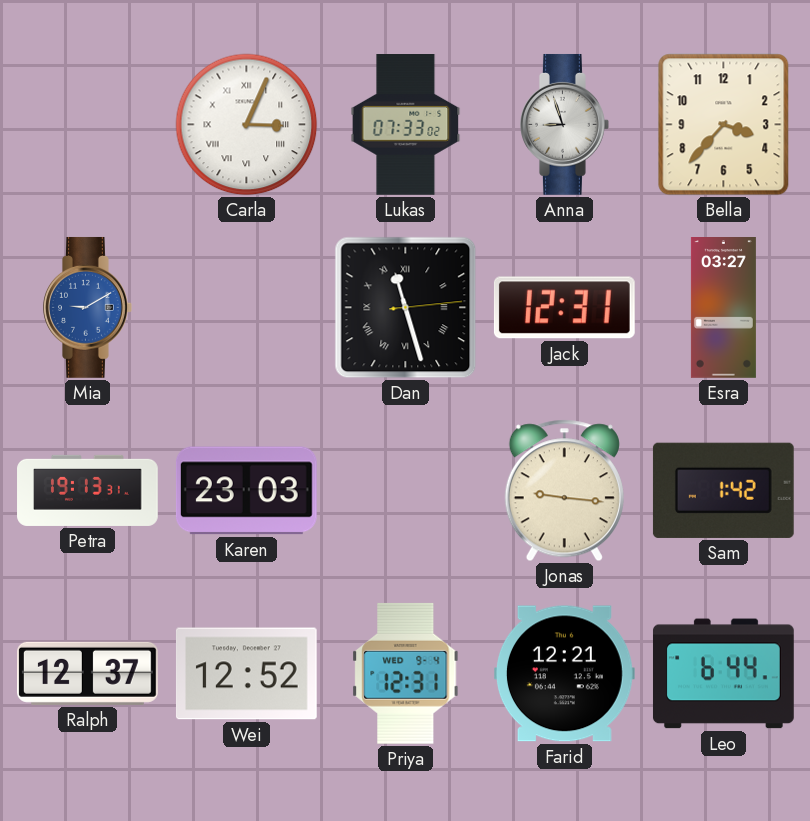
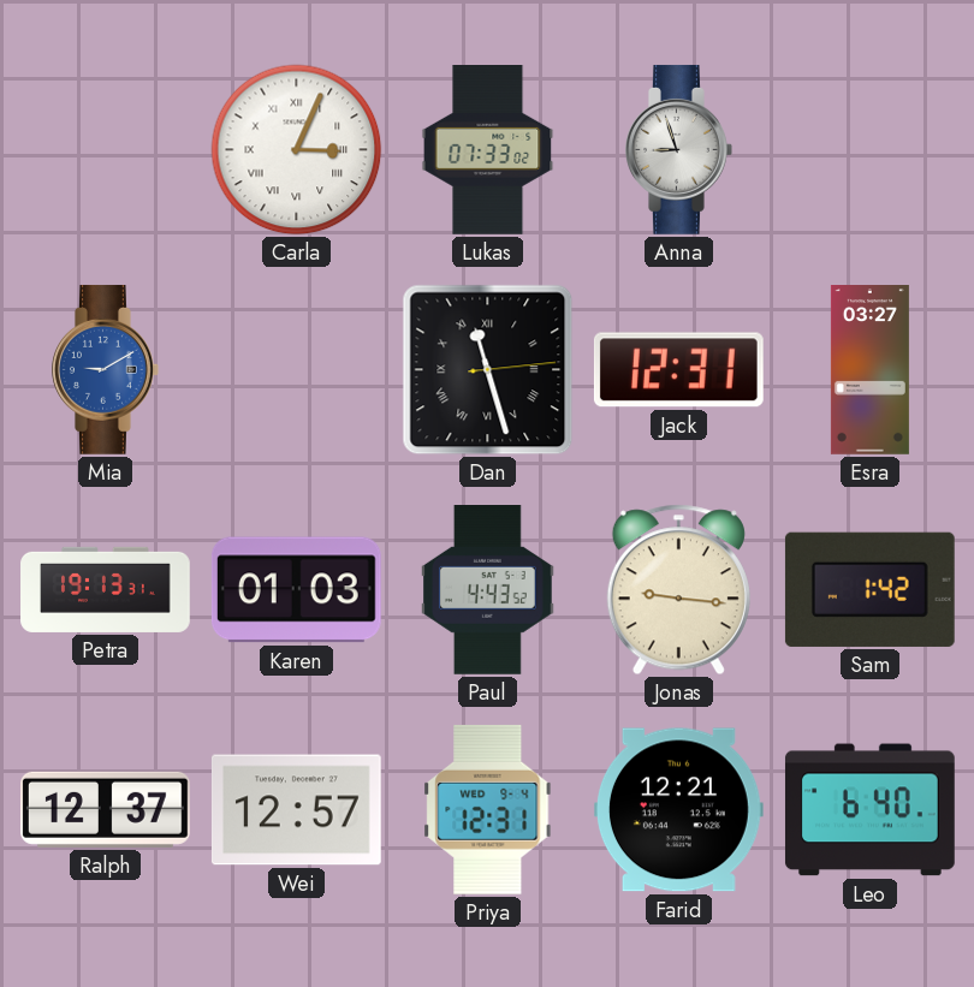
Bella: 3:37 -> none
Karen: 23:03 -> 01:03
Paul: none -> 4:43
Wei: 12:52 -> 12:57
Leo: 6:44 -> 6:40
